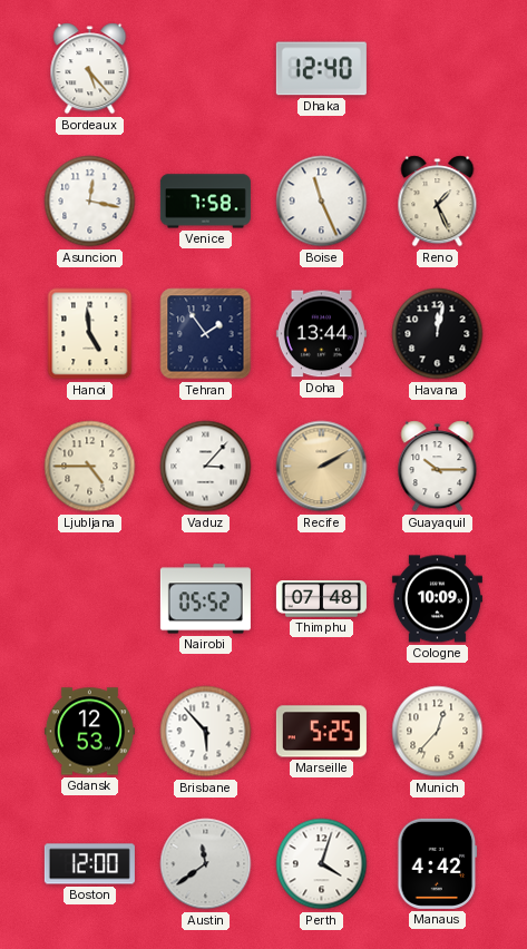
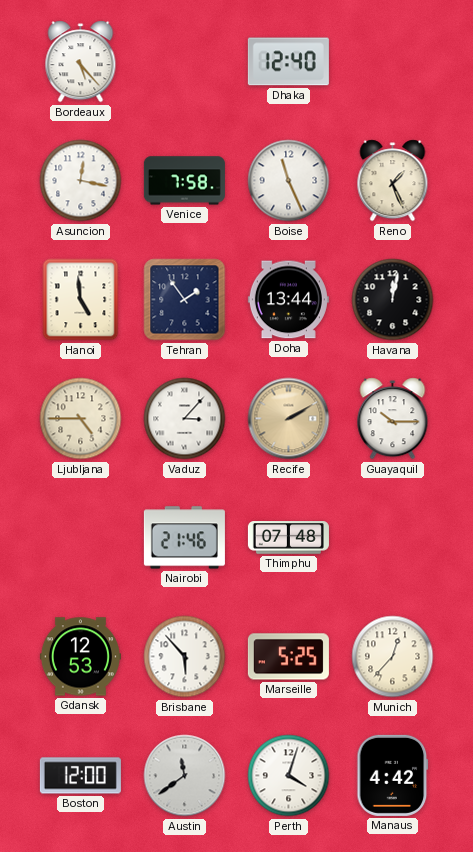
Nairobi: 05:52 -> 21:46
Cologne: 10:09 -> none
